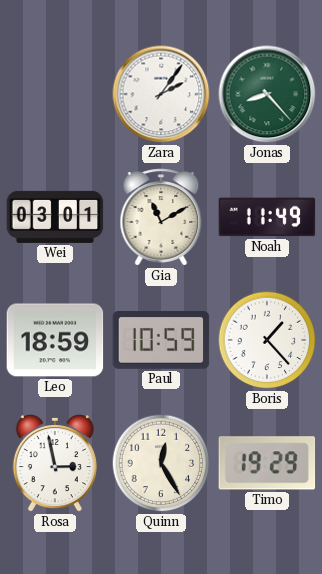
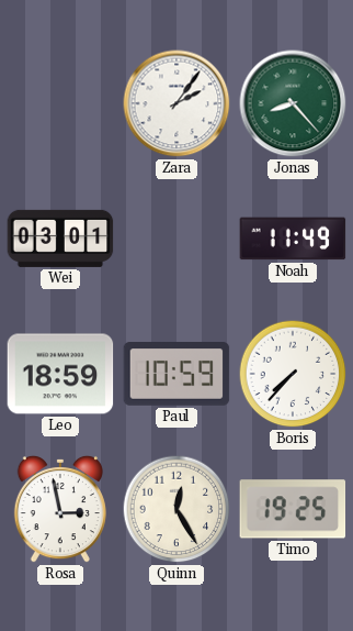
Gia: 11:10 -> none
Boris: 1:23 -> 7:37
Timo: 19:29 -> 19:25
